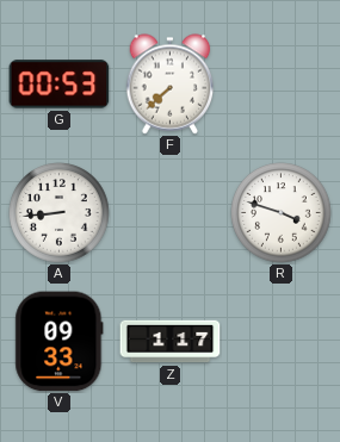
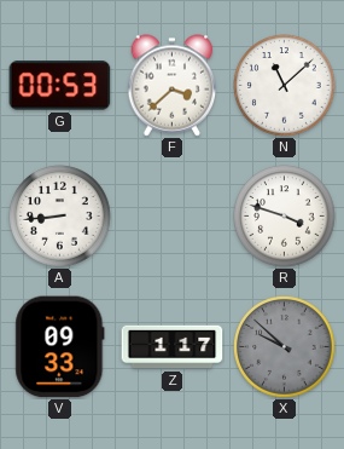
F: 7:38 -> 3:38
N: none -> 11:08
X: none -> 9:52
